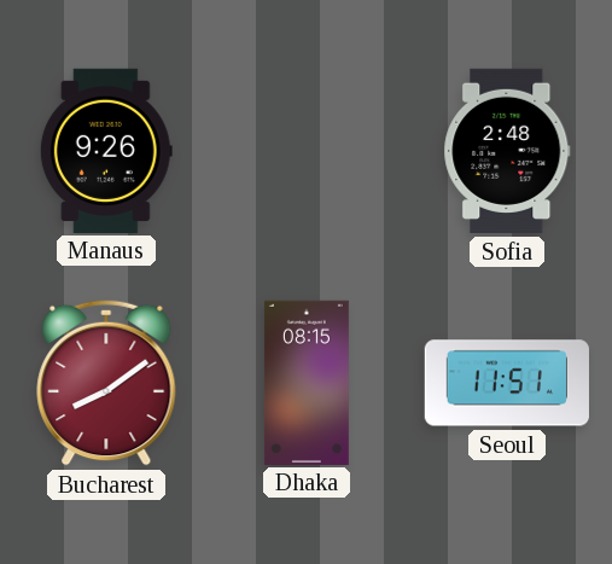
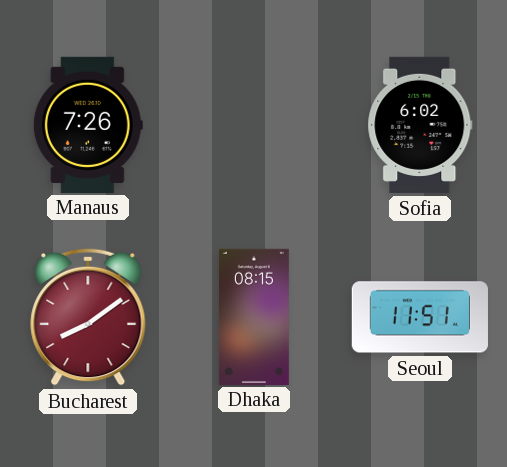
Manaus: 9:26 -> 7:26
Sofia: 2:48 -> 6:02
